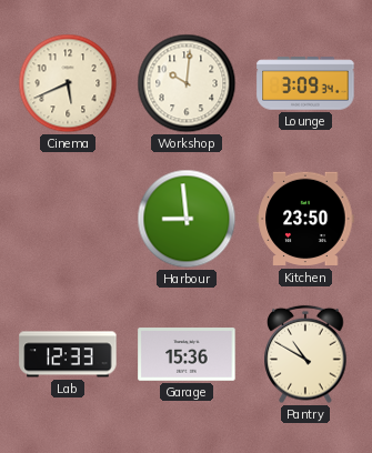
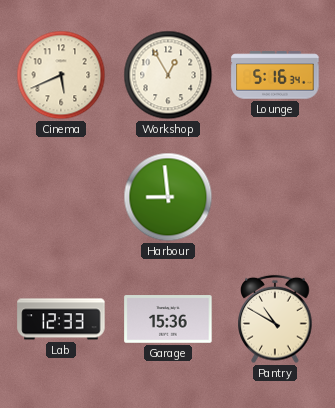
Workshop: 10:01 -> 12:55
Lounge: 3:09 -> 5:16
Kitchen: 23:50 -> none
